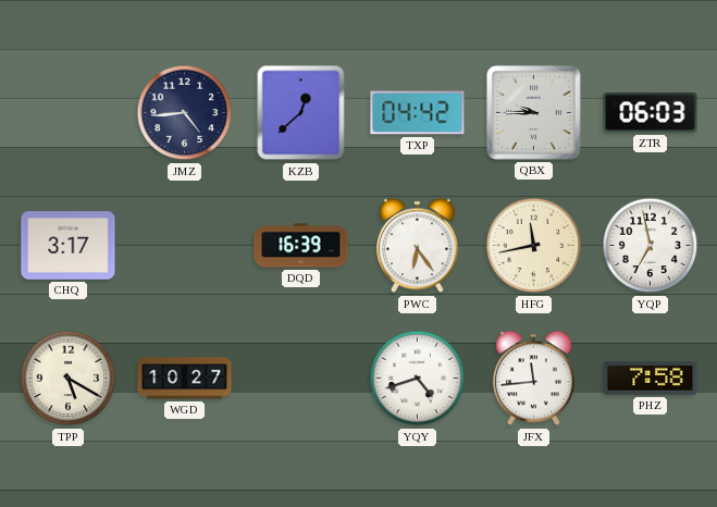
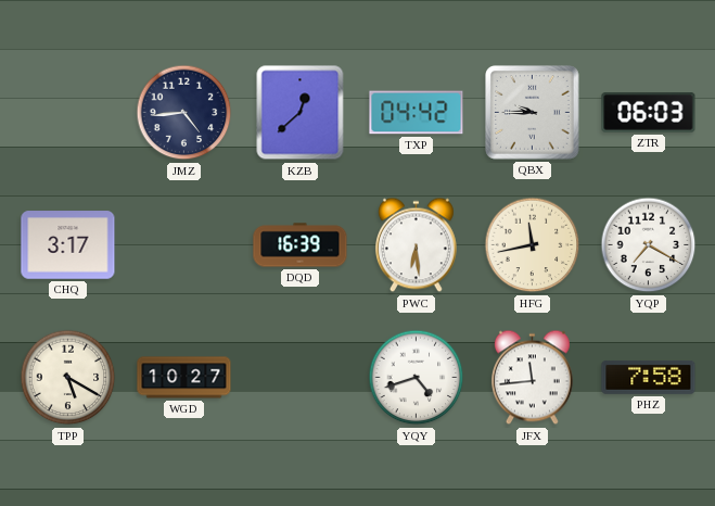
PWC: 6:24 -> 6:29
YQP: 6:58 -> 7:20
